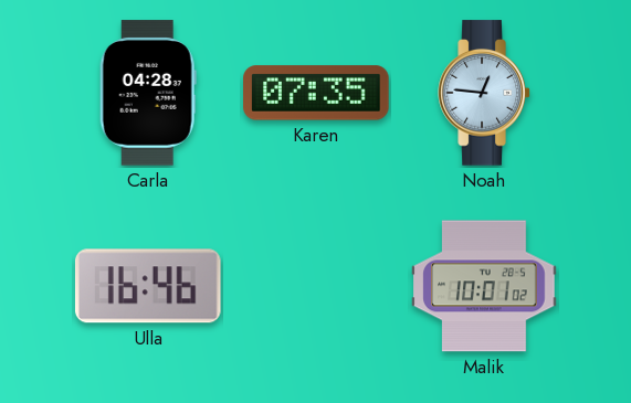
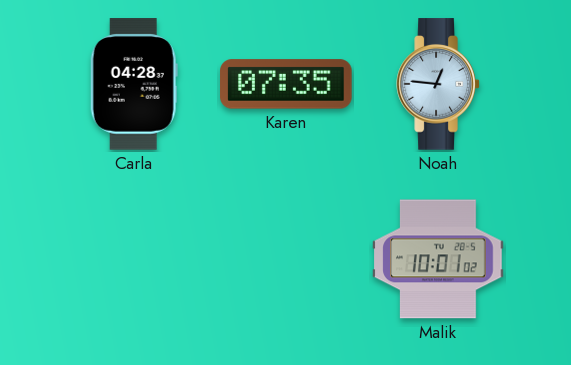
Ulla: 16:46 -> none
